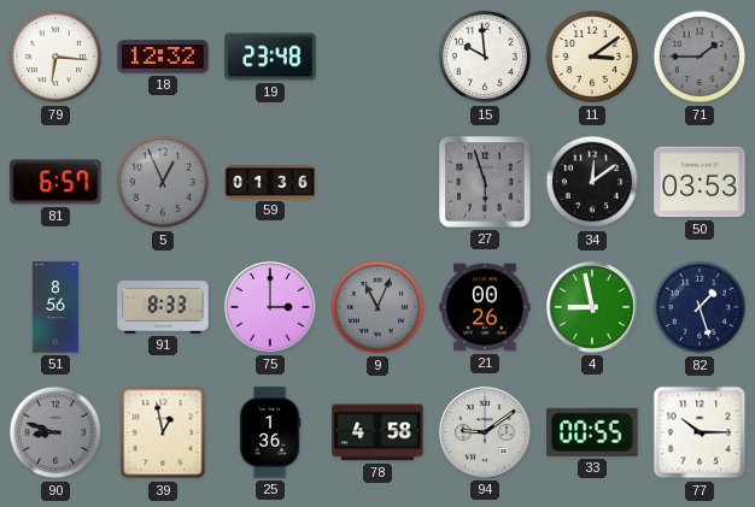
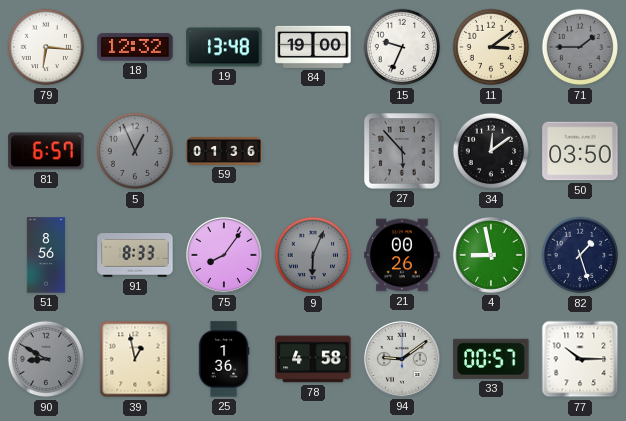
19: 23:48 -> 13:48
84: none -> 19:00
15: 9:59 -> 9:34
27: 5:57 -> 5:53
50: 03:53 -> 03:50
75: 3:00 -> 8:06
9: 11:04 -> 6:04
90: 8:48 -> 8:50
33: 00:55 -> 00:57
